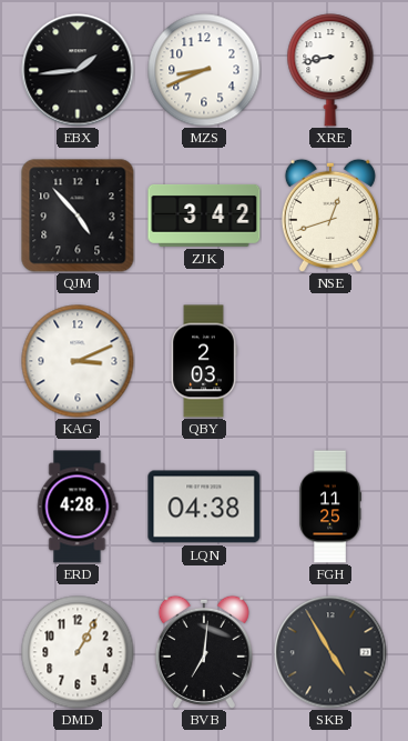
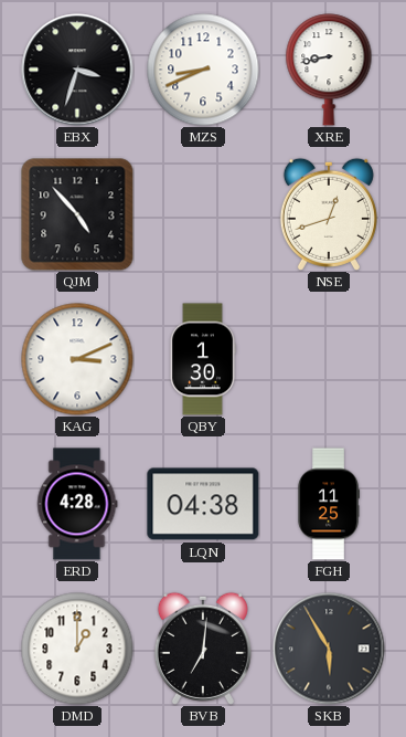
EBX: 1:44 -> 3:33
ZJK: 3:42 -> none
QBY: 2:03 -> 1:30
DMD: 1:05 -> 1:00
SKB: 4:55 -> 5:55
